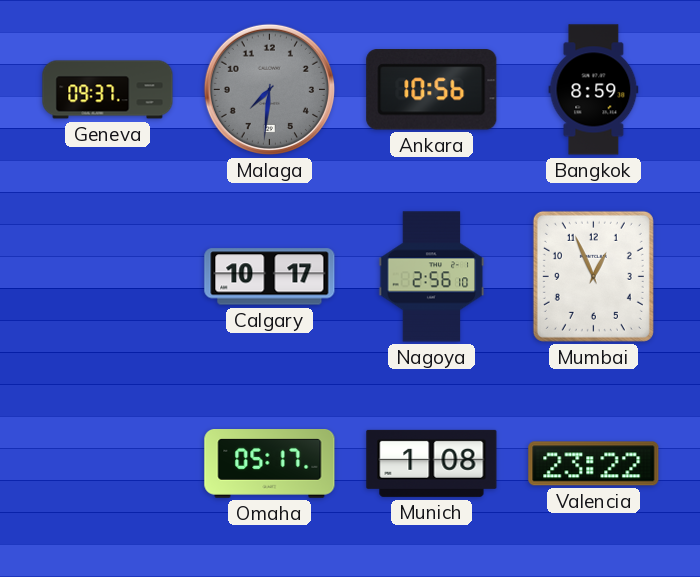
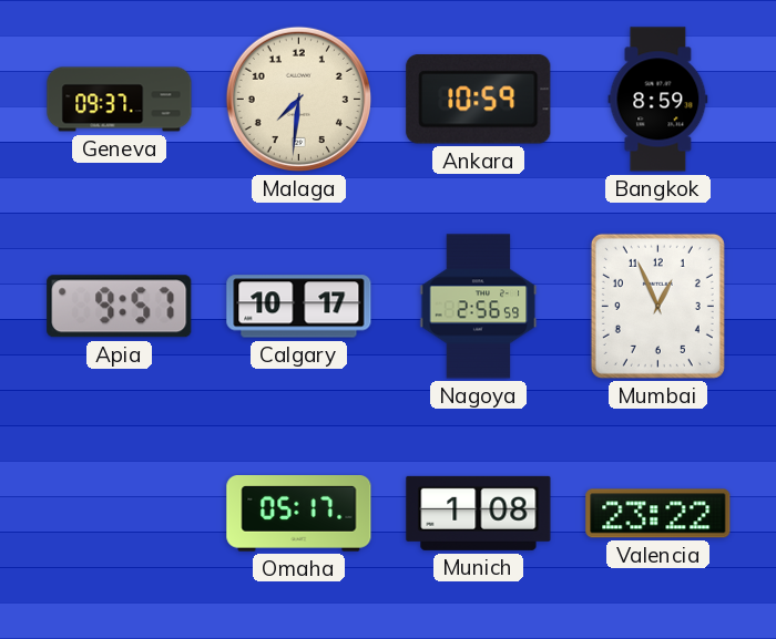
Malaga dial: grey -> cream
Ankara: 10:56 -> 10:59
Apia: none -> 9:57
Nagoya: 2:56:10 -> 2:56:59
